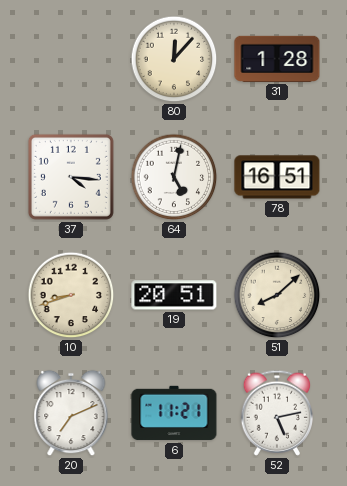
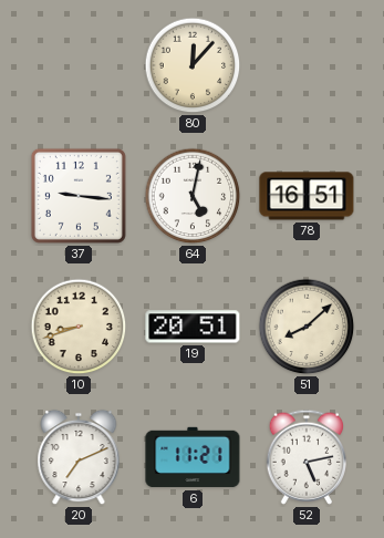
31: 1:28 -> none
37: 4:16 -> 9:16
